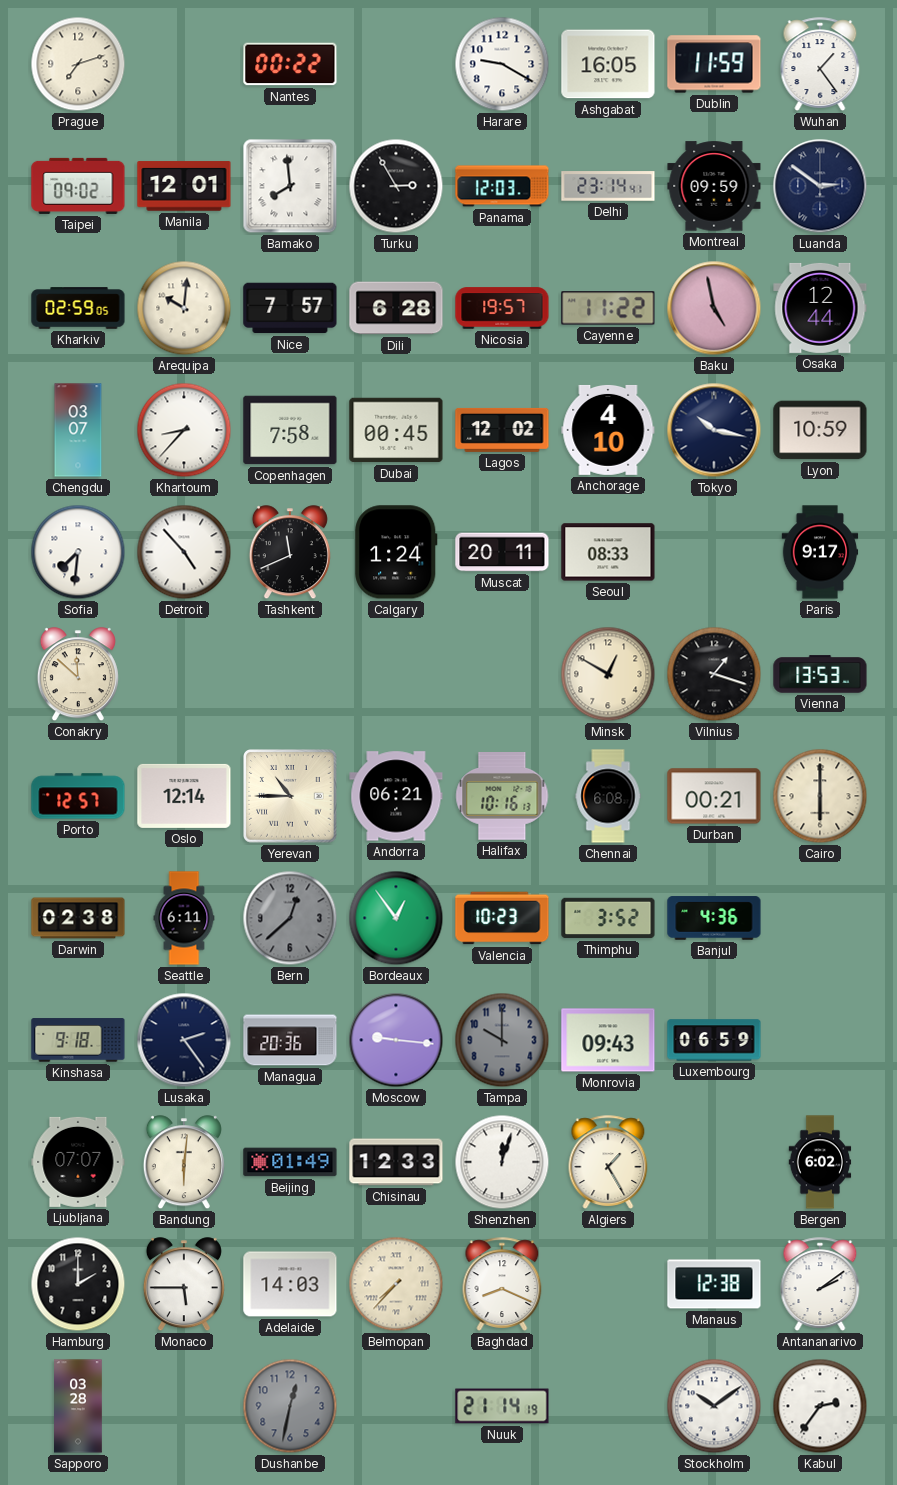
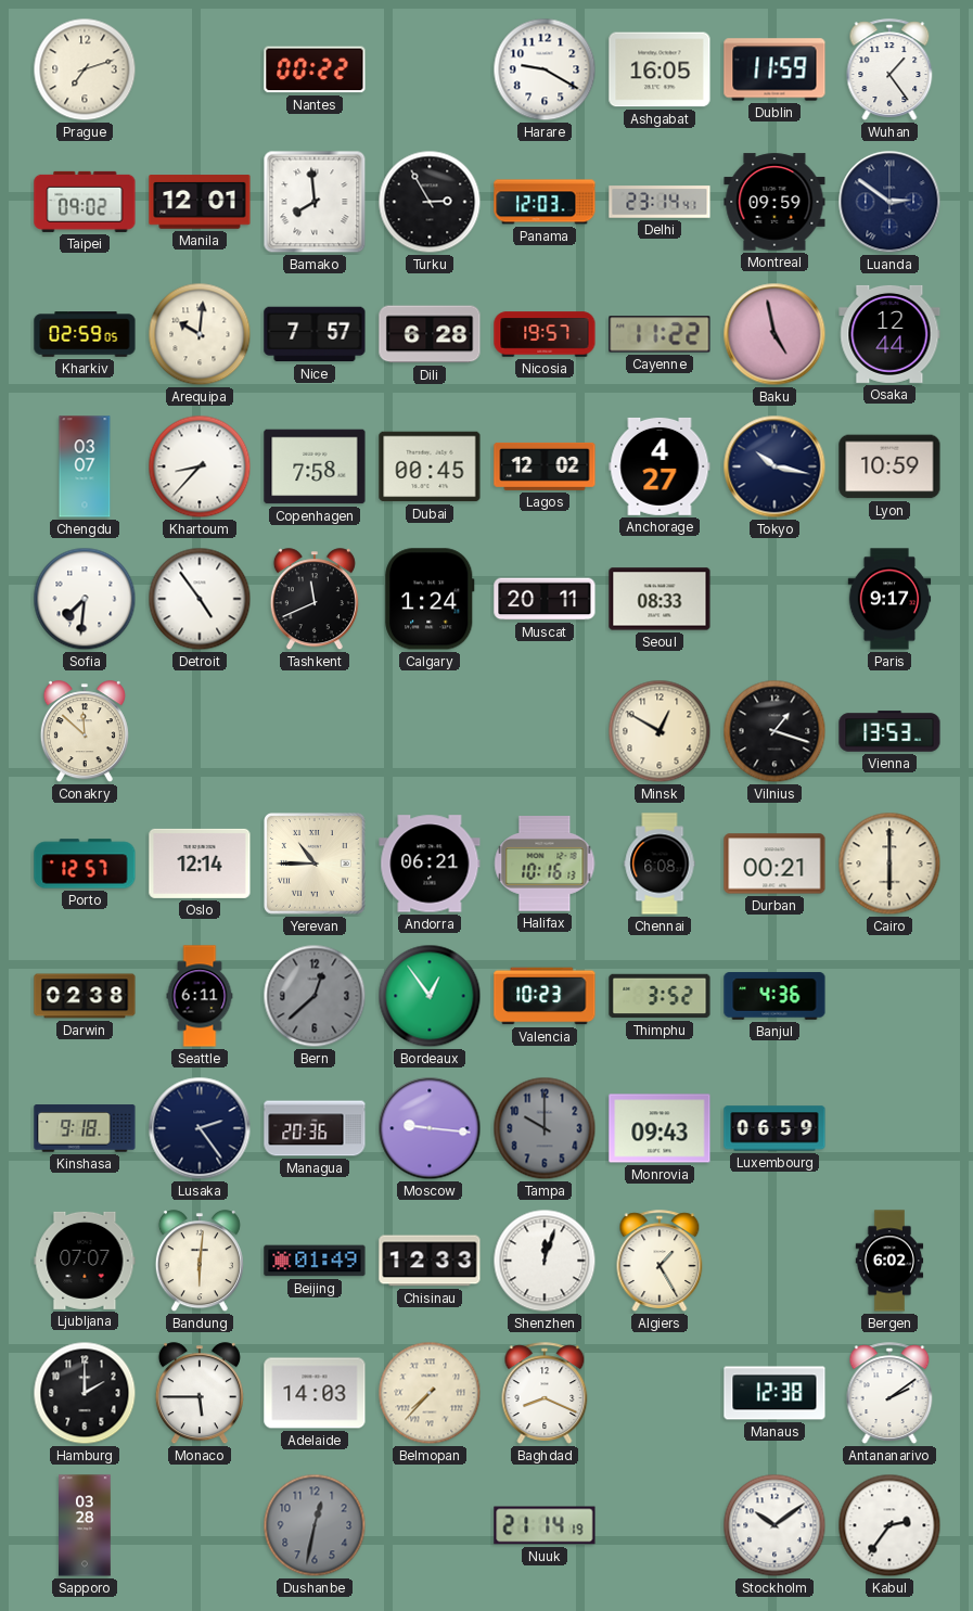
Anchorage: 4:10 -> 4:27
Detroit: 4:53 -> 4:54
